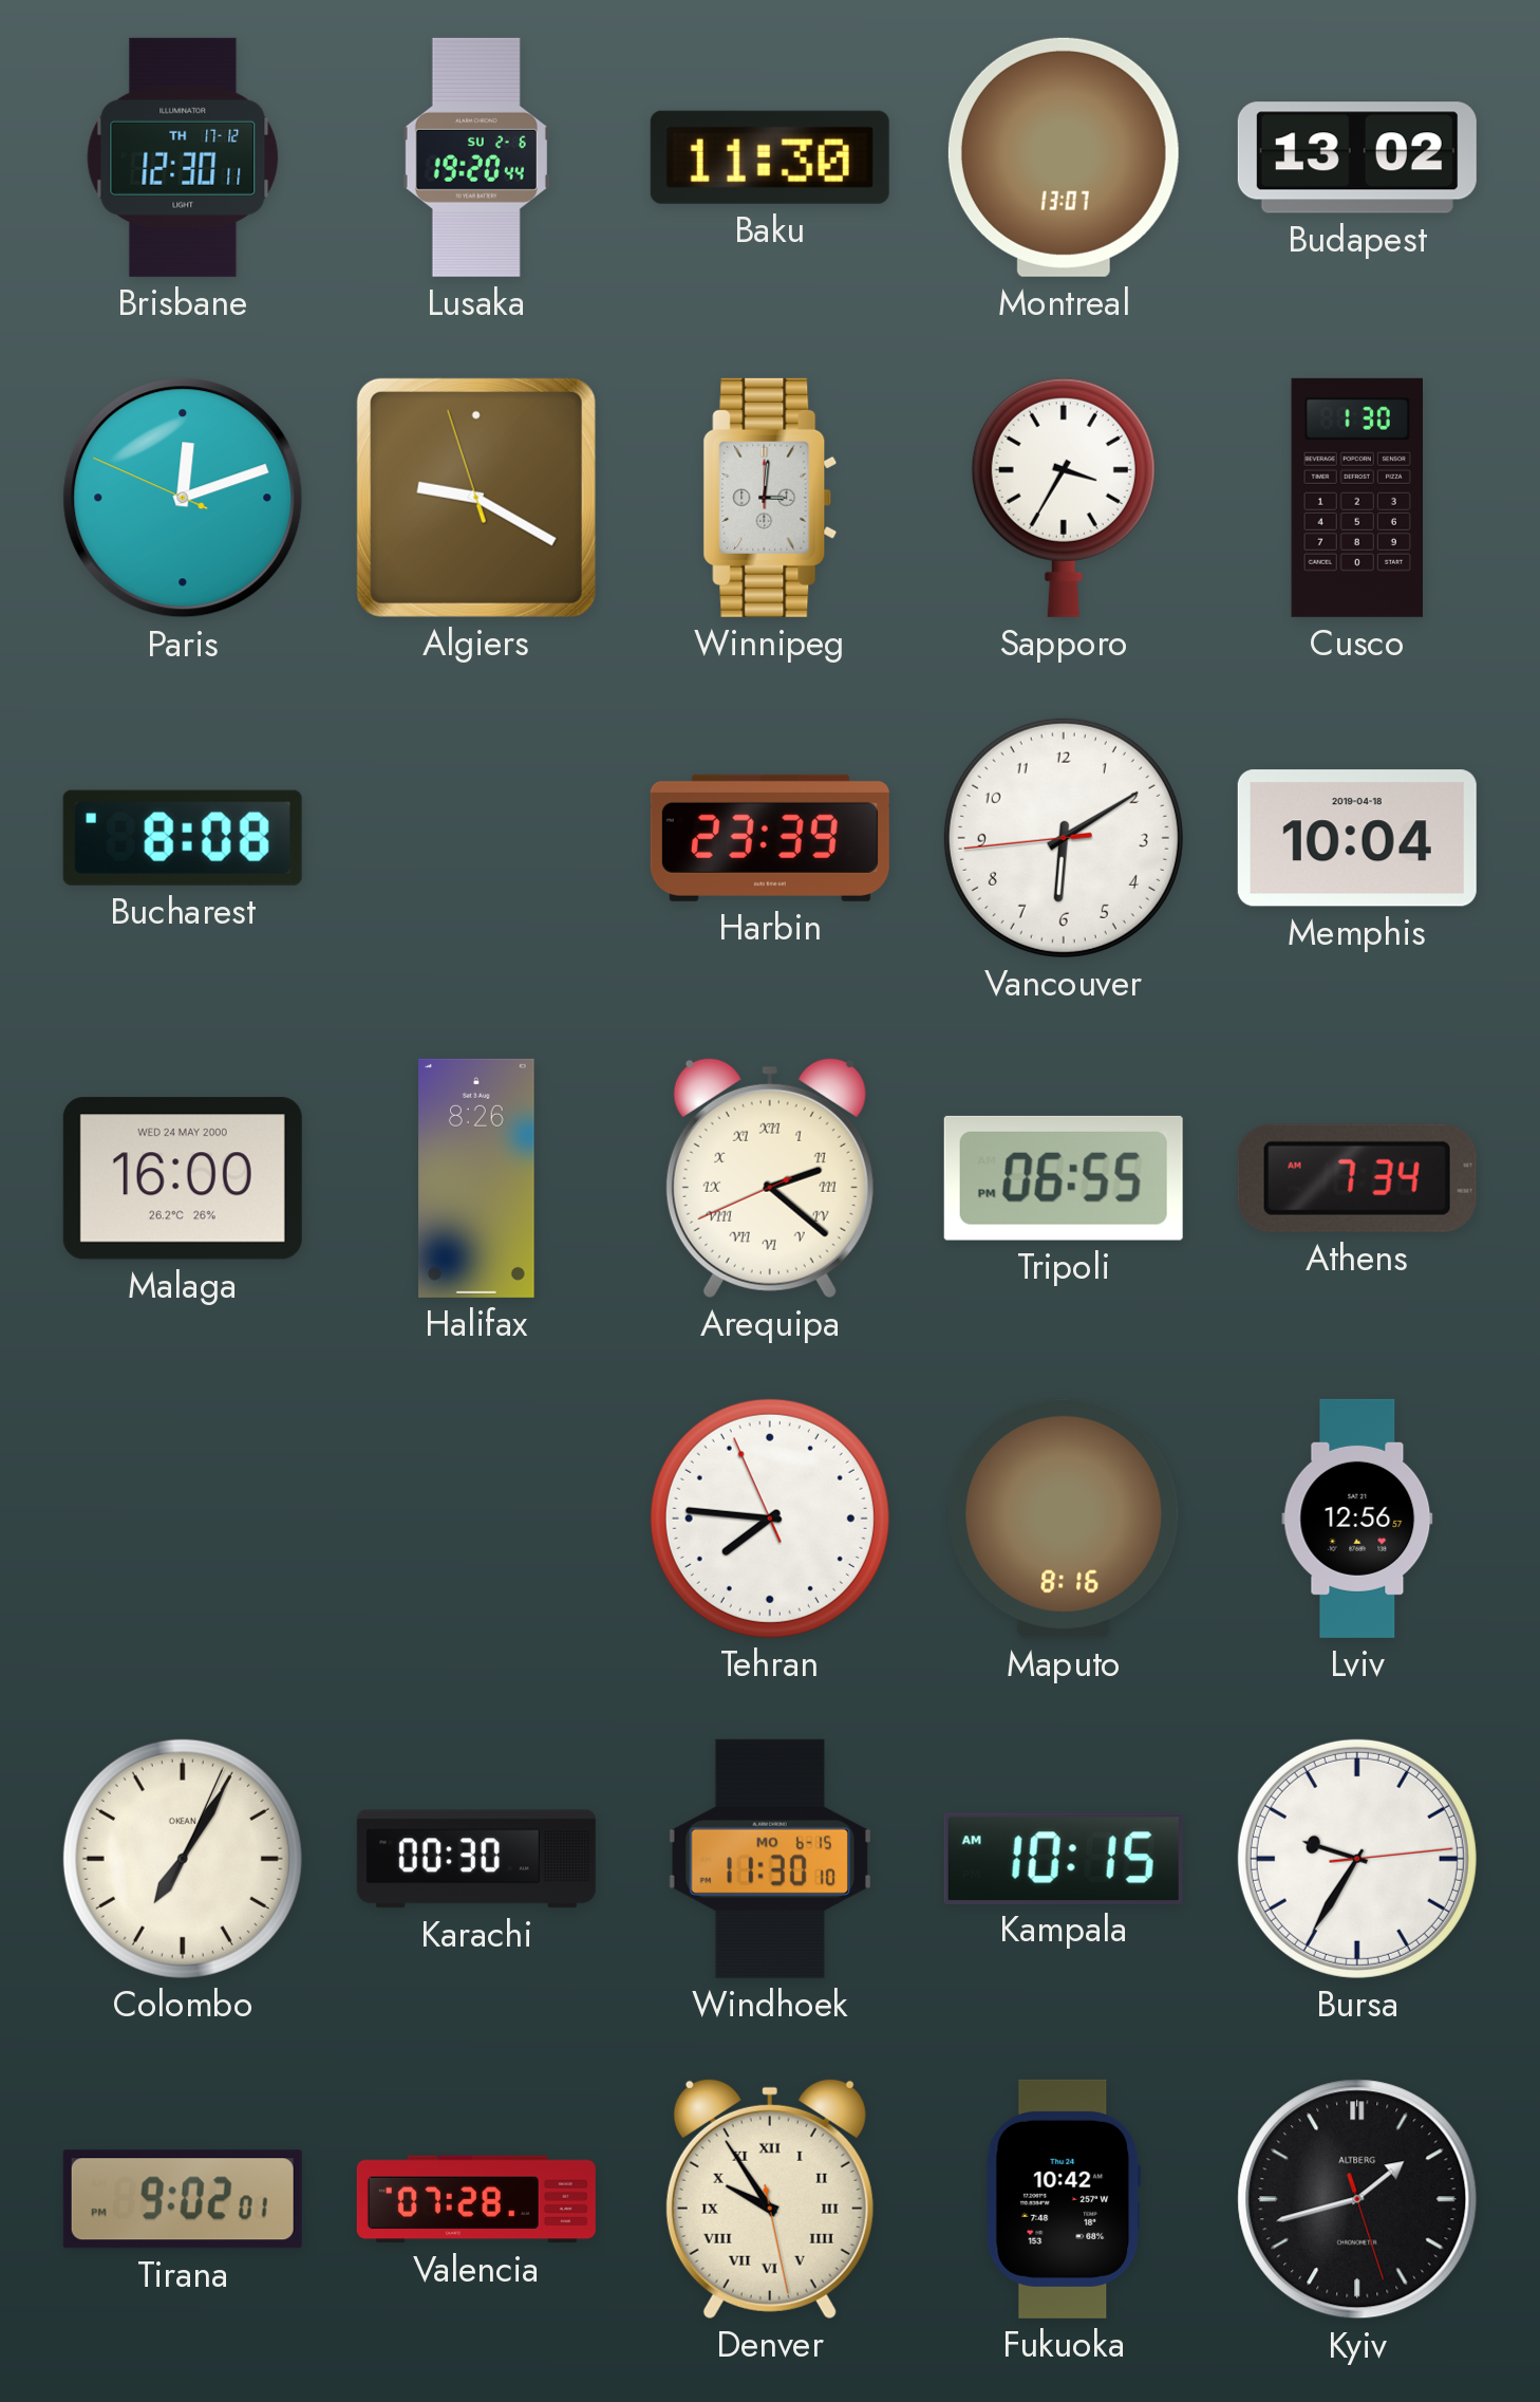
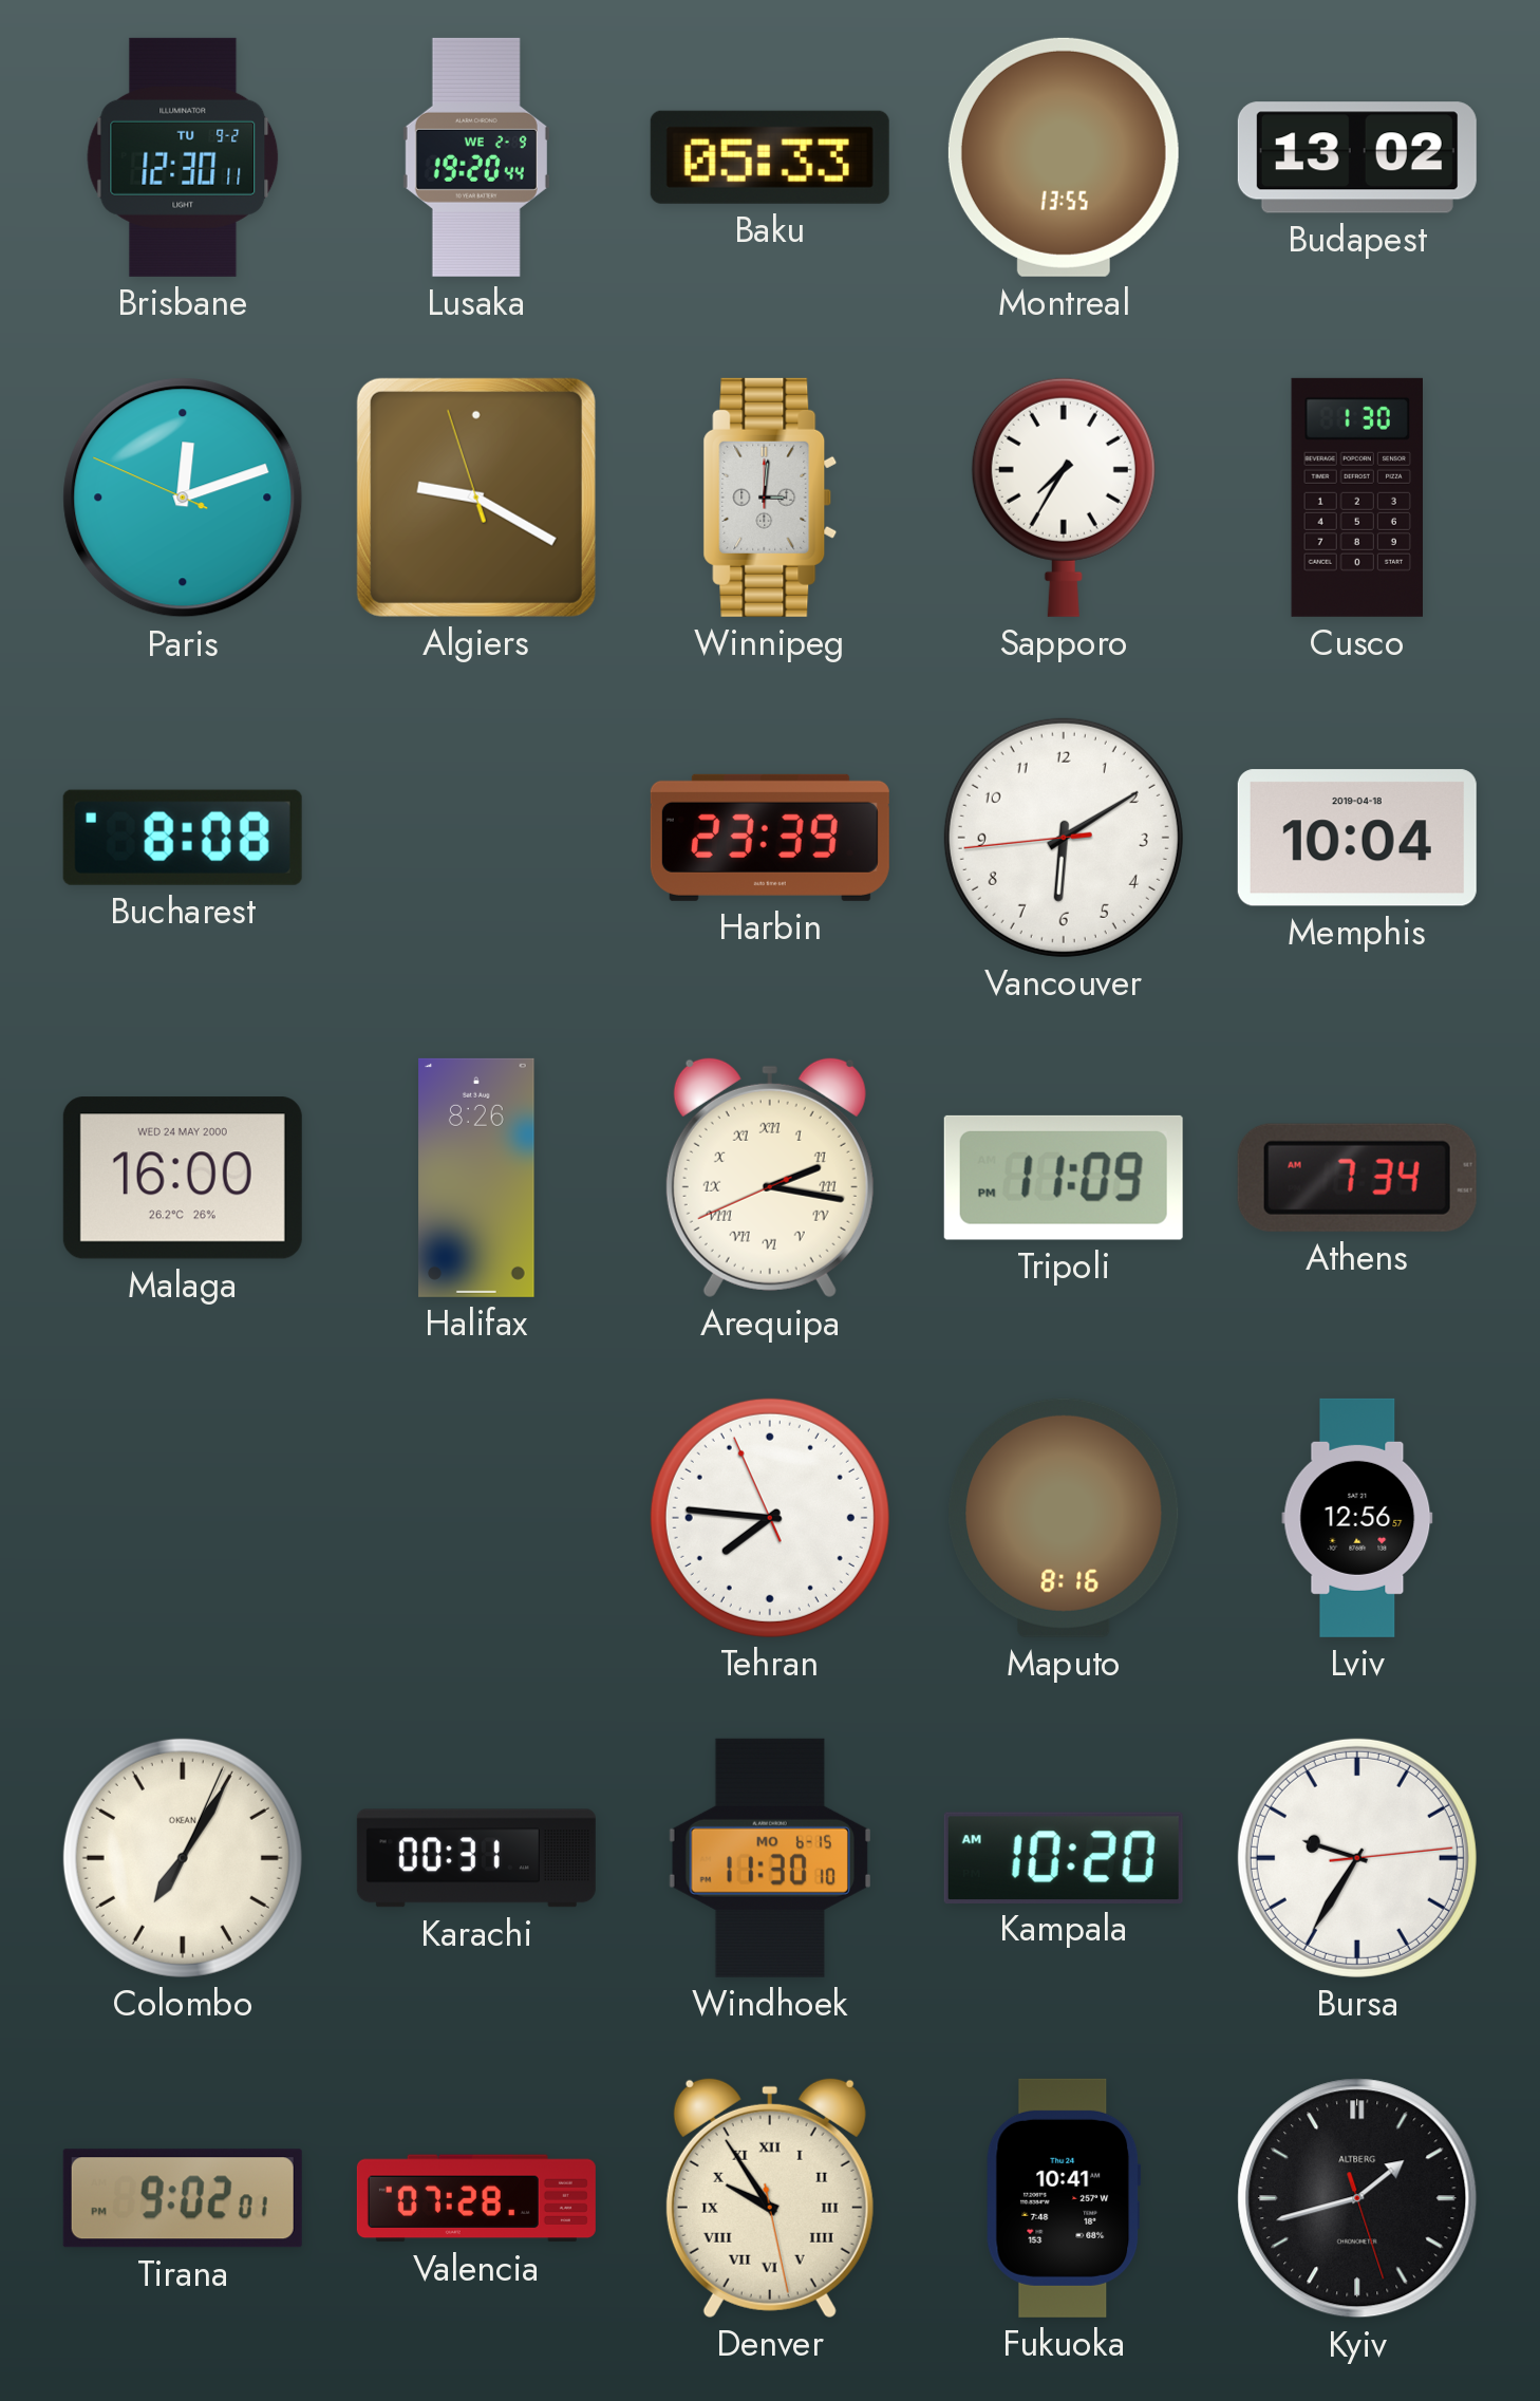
Brisbane date: TH 17-12 -> TU 9-2
Lusaka date: SU 2-6 -> WE 2-9
Baku: 11:30 -> 05:33
Montreal: 13:07 -> 13:55
Sapporo: 3:35 -> 7:35
Arequipa: 2:21 -> 2:16
Tripoli: 06:55 -> 11:09
Karachi: 00:30 -> 00:31
Kampala: 10:15 -> 10:20
Fukuoka: 10:42 -> 10:41
